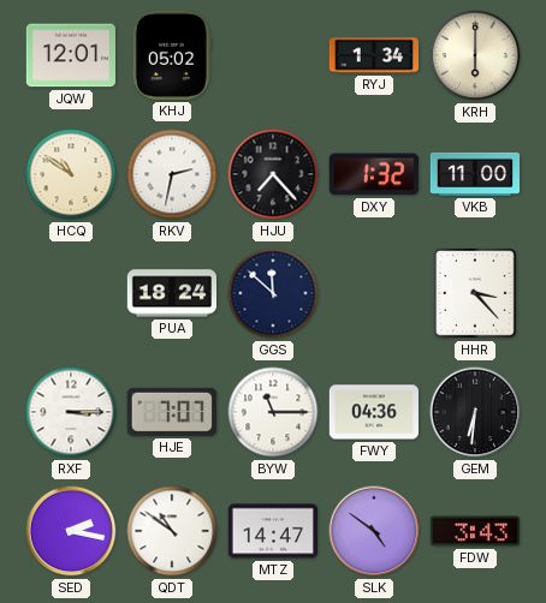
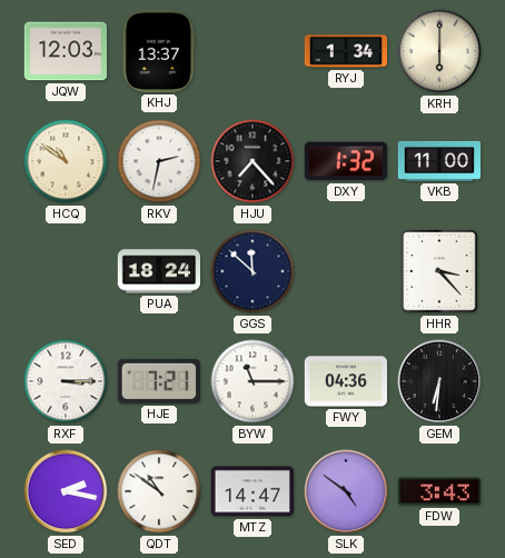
JQW: 12:01 -> 12:03
KHJ: 05:02 -> 13:37
HJE: 7:07 -> 7:21
